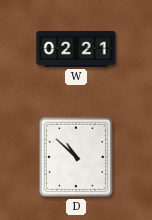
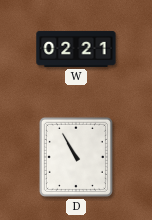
D: 10:52 -> 10:55
